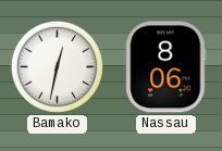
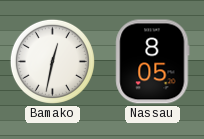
Nassau: 8:06 -> 8:05
